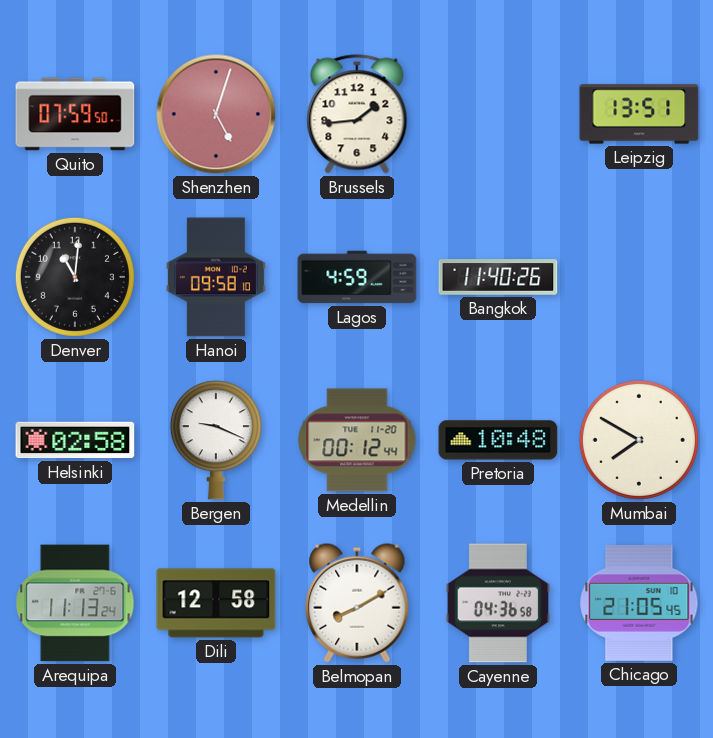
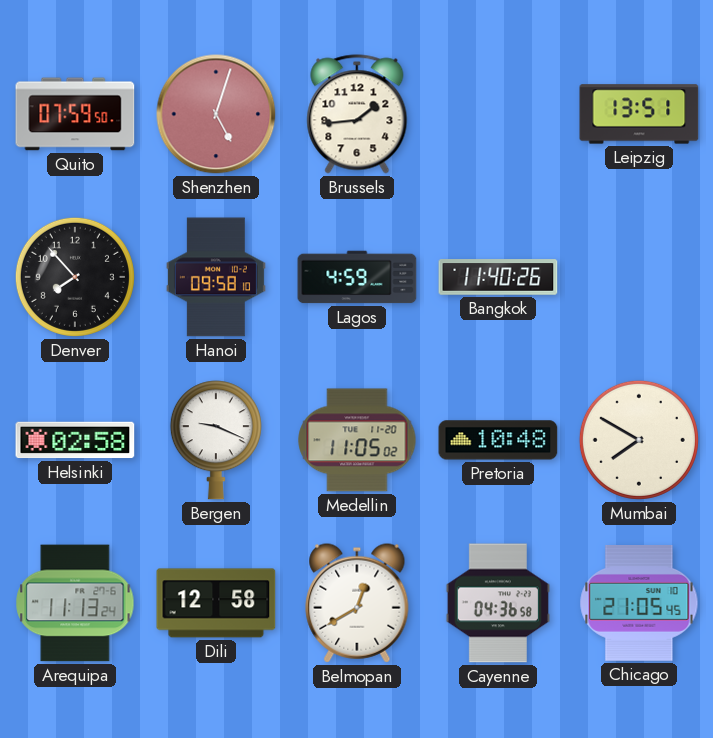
Denver: 11:01 -> 7:53
Medellin: 00:12 -> 11:05
Belmopan: 8:10 -> 12:40
